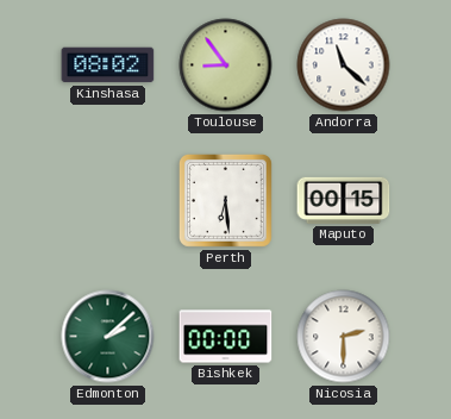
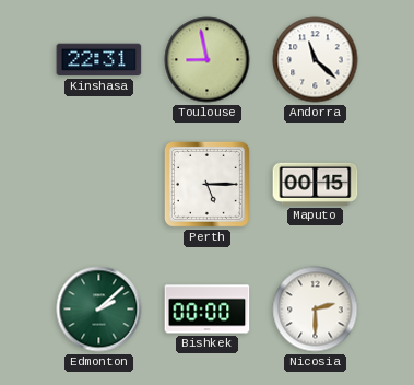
Kinshasa: 08:02 -> 22:31
Toulouse: 8:54 -> 8:58
Perth: 6:29 -> 5:15
